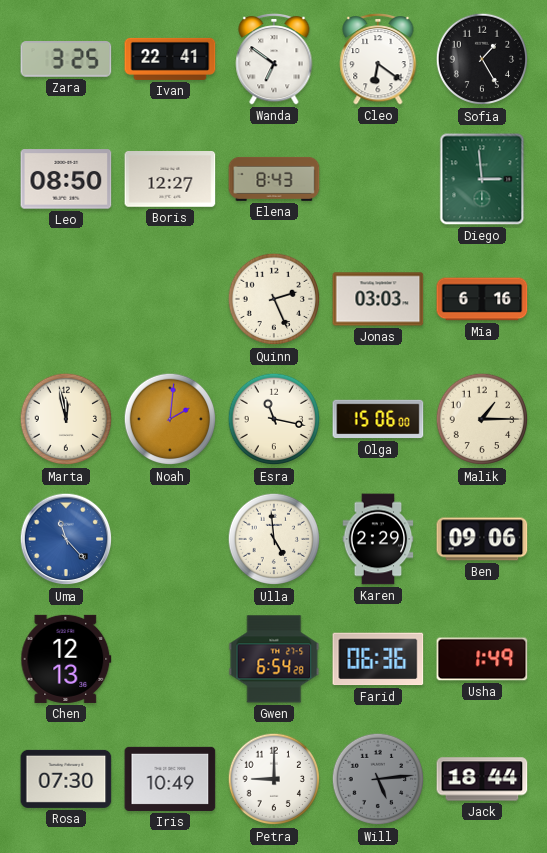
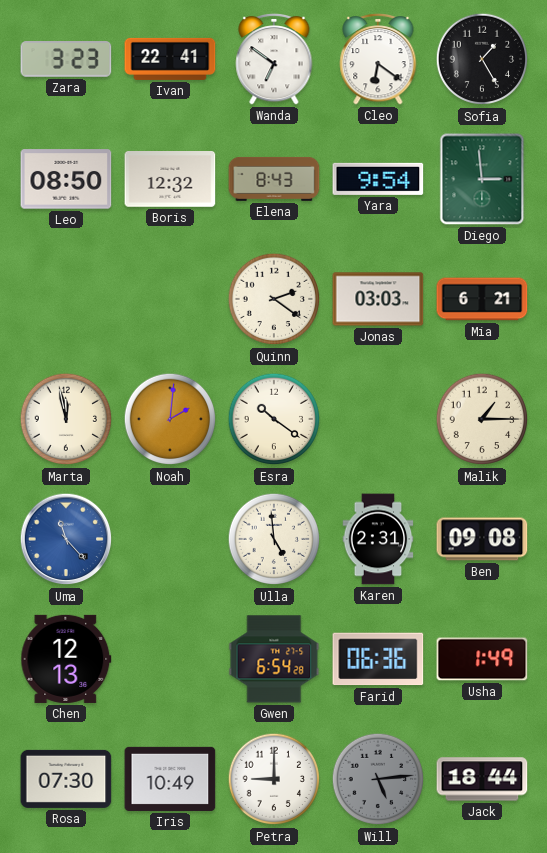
Zara: 3:25 -> 3:23
Boris: 12:27 -> 12:32
Yara: none -> 9:54
Quinn: 2:26 -> 2:21
Mia: 6:16 -> 6:21
Esra: 11:17 -> 10:21
Olga: 15:06 -> none
Karen: 2:29 -> 2:31
Ben: 09:06 -> 09:08
